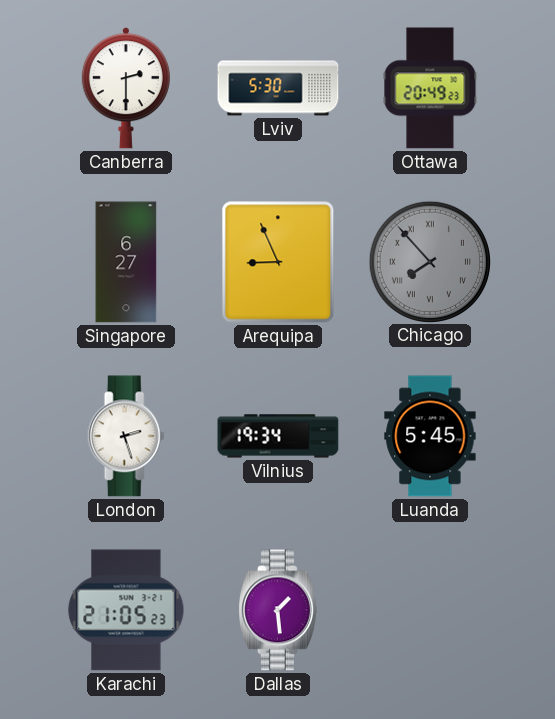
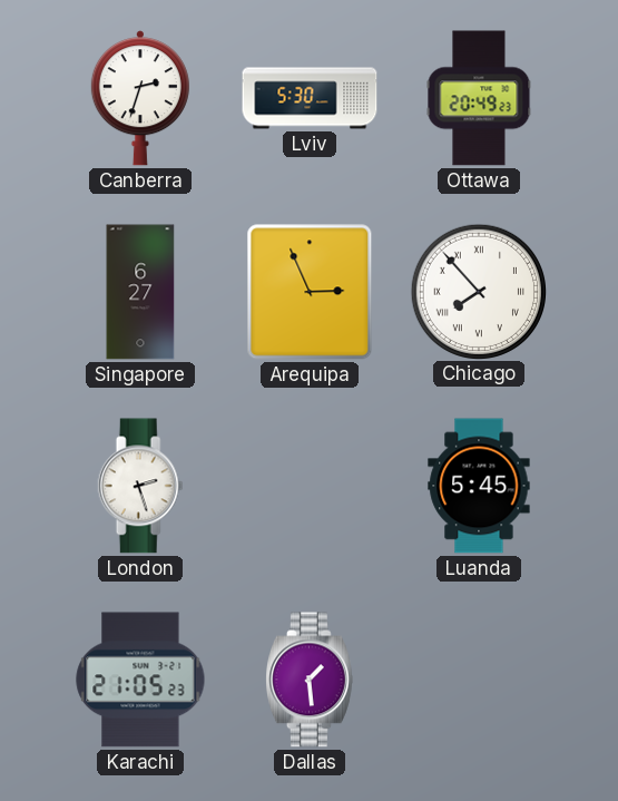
Canberra: 2:30 -> 2:33
Arequipa: 8:56 -> 2:56
Chicago dial: grey -> white
Vilnius: 19:34 -> none
